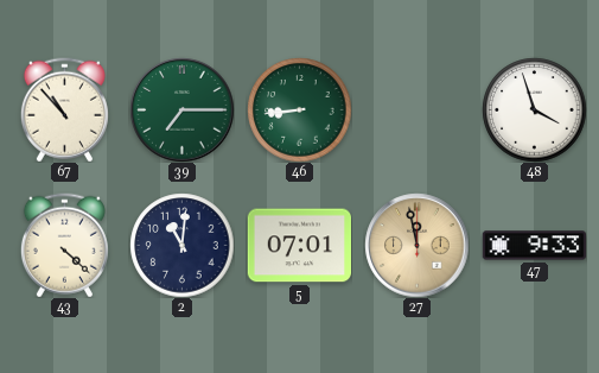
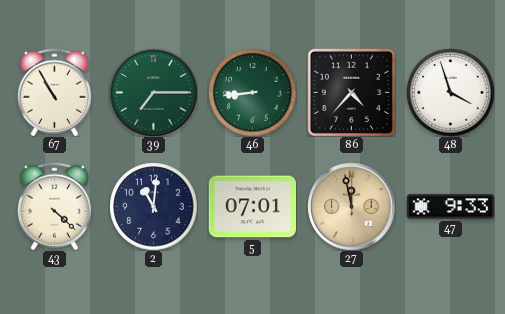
67: 10:53 -> 10:55
86: none -> 4:37
